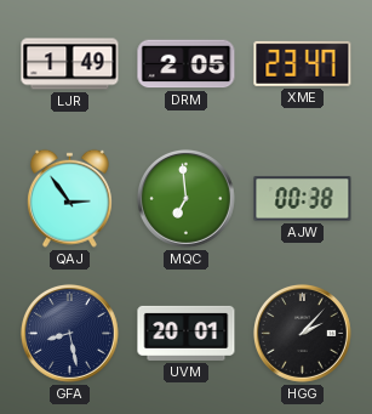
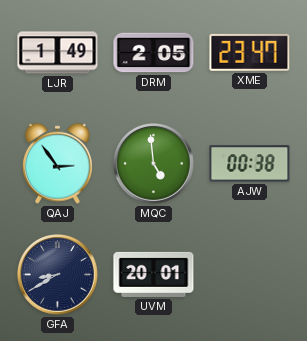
MQC: 6:59 -> 4:59
GFA: 8:28 -> 8:40
HGG: 2:07 -> none
